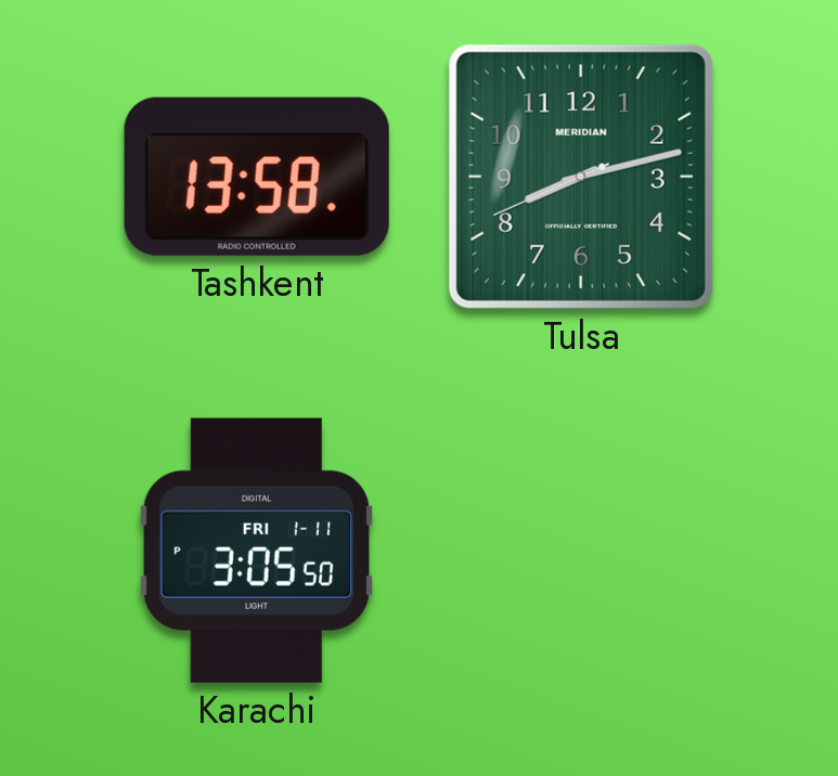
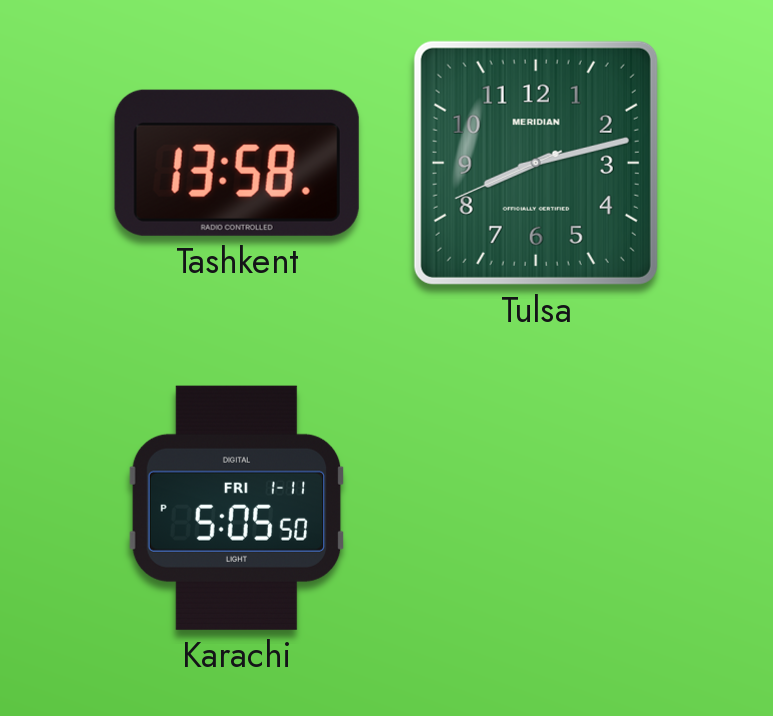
Karachi: 3:05 -> 5:05
